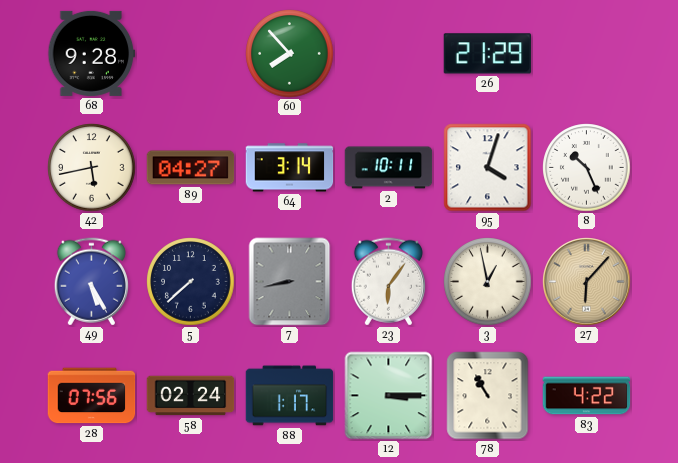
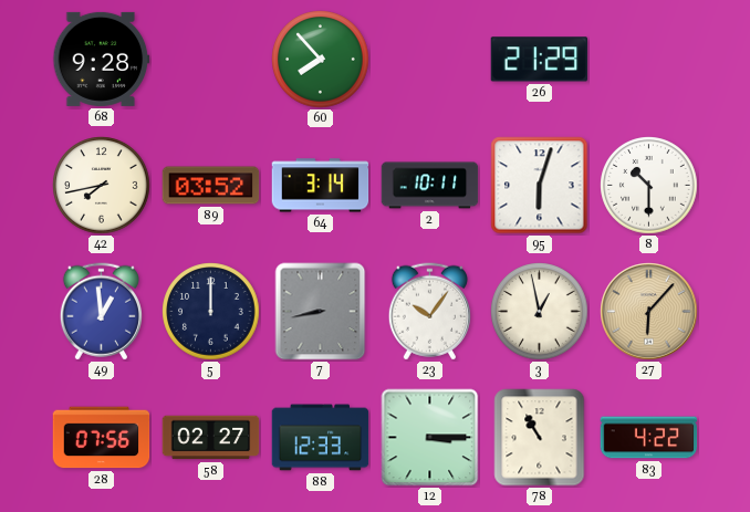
42: 5:43 -> 7:43
89: 04:27 -> 03:52
95: 4:03 -> 6:03
8: 10:26 -> 10:30
49: 5:25 -> 12:59
5: 7:38 -> 12:00
23: 6:06 -> 10:06
58: 02:24 -> 02:27
88: 1:17 -> 12:33
